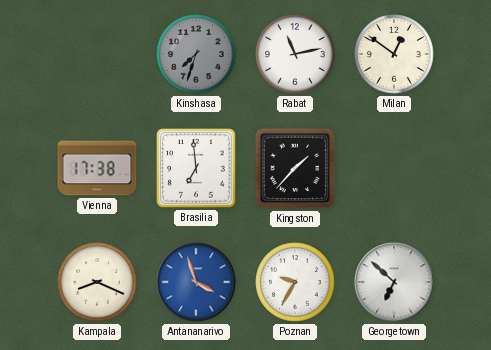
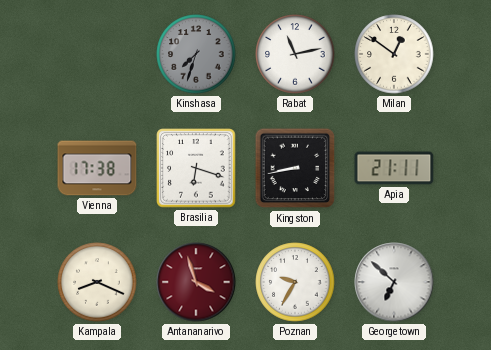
Brasilia: 6:59 -> 6:18
Kingston: 1:37 -> 8:43
Apia: none -> 21:11
Antananarivo dial: blue -> burgundy
